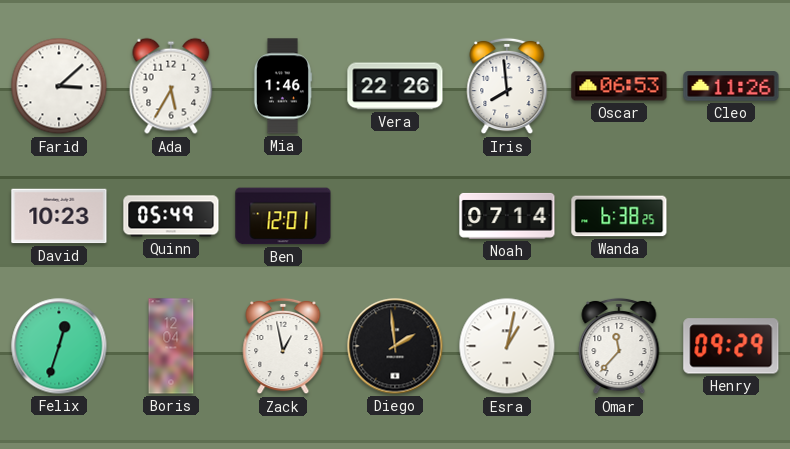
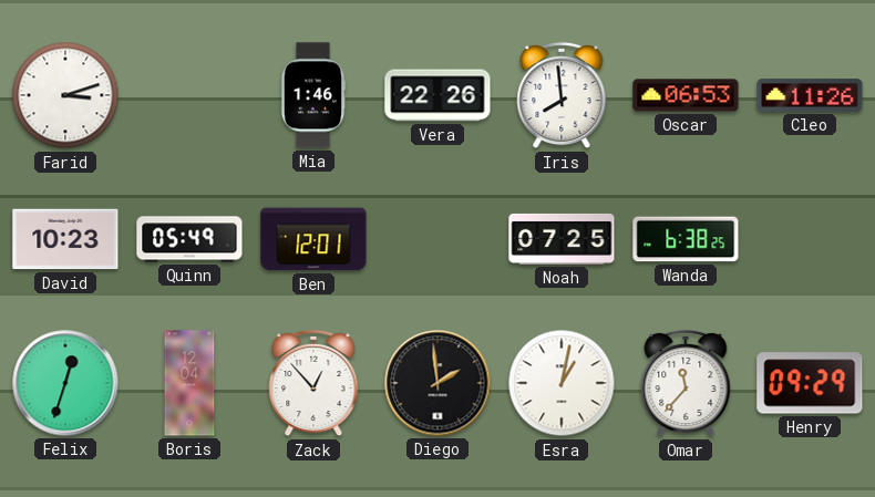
Farid: 3:08 -> 3:12
Ada: 5:35 -> none
Noah: 07:14 -> 07:25
Zack: 12:58 -> 12:53
